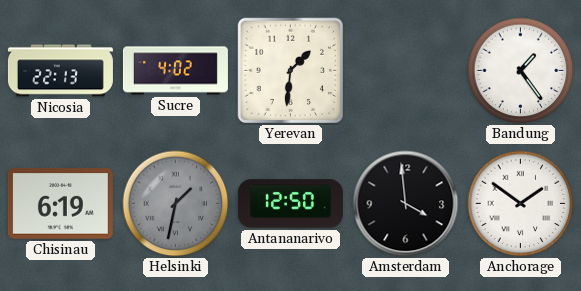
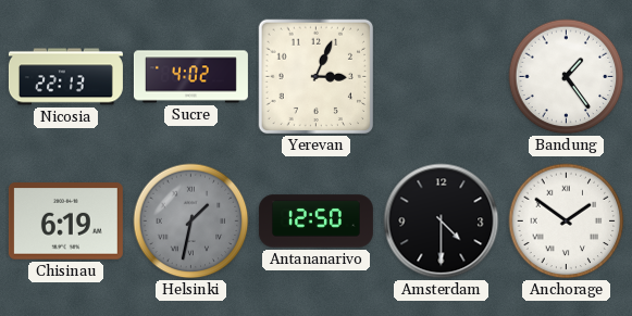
Yerevan: 1:31 -> 3:04
Amsterdam: 3:59 -> 4:30
